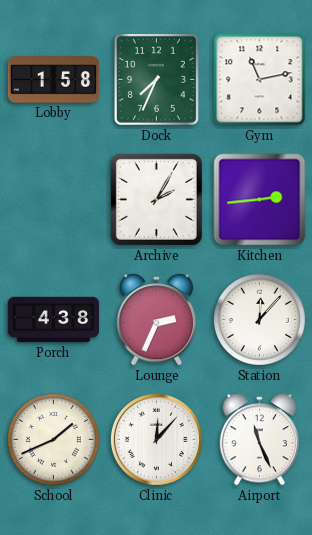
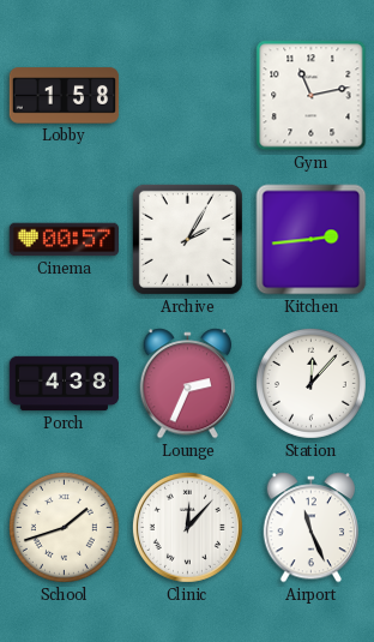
Dock: 7:34 -> none
Cinema: none -> 00:57
School: 1:41 -> 1:42
